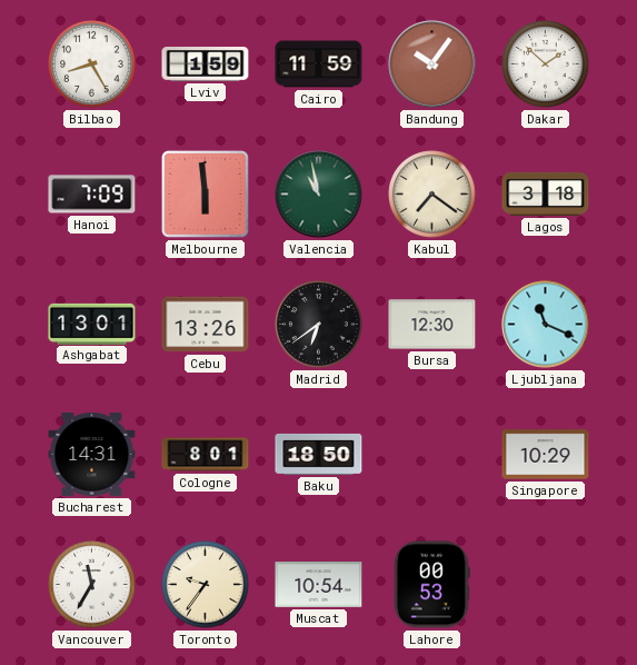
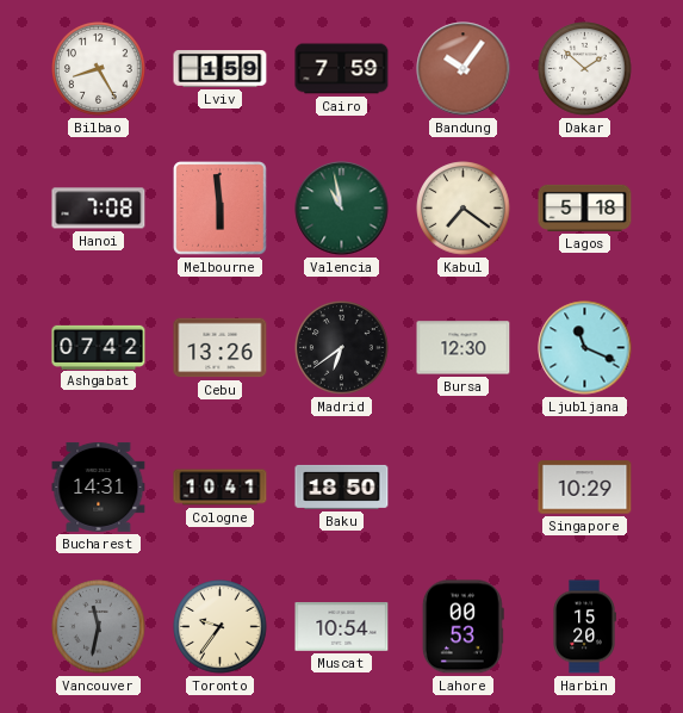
Cairo: 11:59 -> 7:59
Hanoi: 7:09 -> 7:08
Lagos: 3:18 -> 5:18
Ashgabat: 13:01 -> 07:42
Cologne: 8:01 -> 10:41
Vancouver: 11:35 -> 11:32
Vancouver dial: white -> grey
Harbin: none -> 15:20
